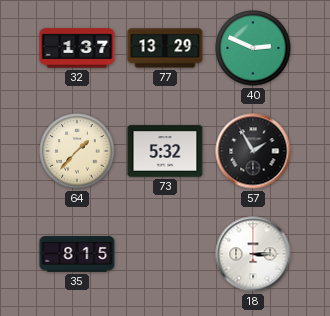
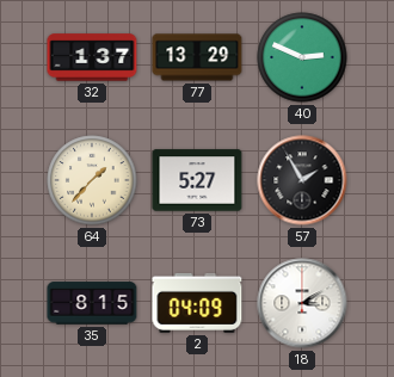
73: 5:32 -> 5:27
2: none -> 04:09
18: 3:15 -> 3:10
